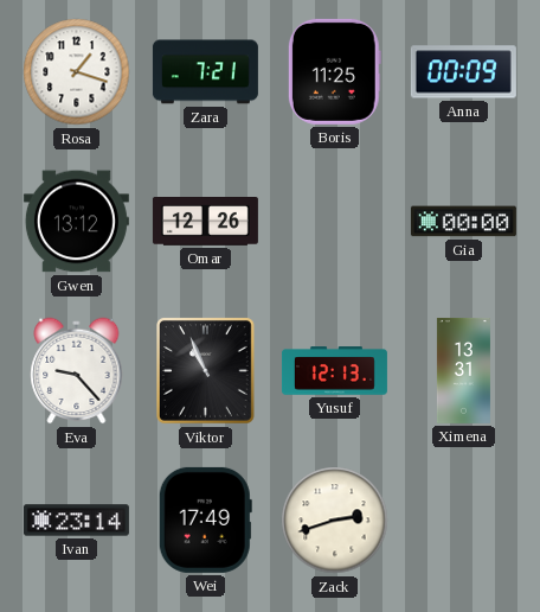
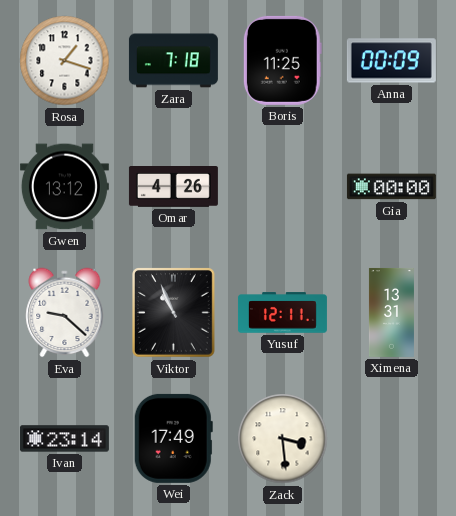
Zara: 7:21 -> 7:18
Omar: 12:26 -> 4:26
Eva: 9:23 -> 9:22
Yusuf: 12:13 -> 12:11
Zack: 2:42 -> 3:29
